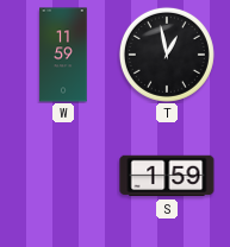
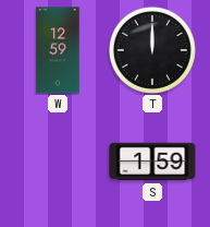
W: 11:59 -> 12:59
T: 12:58 -> 12:00
